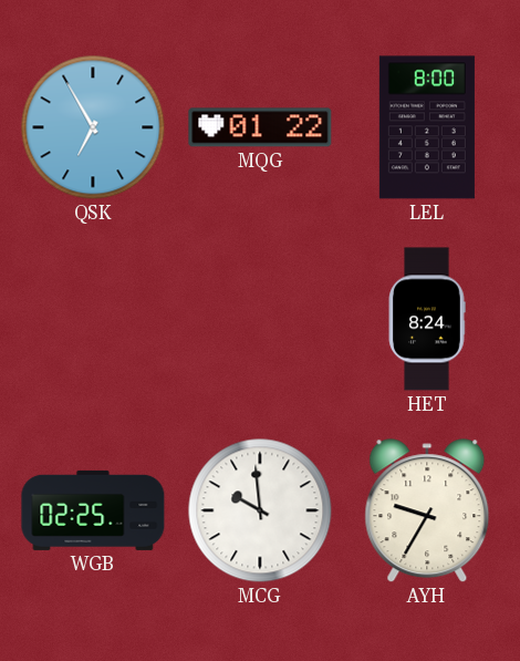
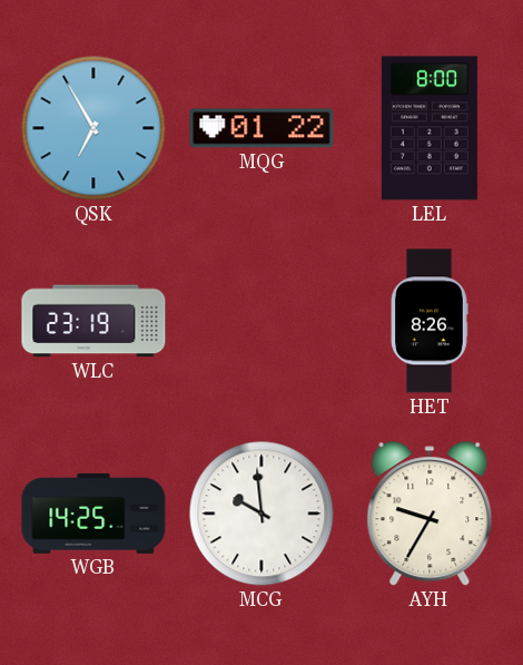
WLC: none -> 23:19
HET: 8:24 -> 8:26
WGB: 02:25 -> 14:25
